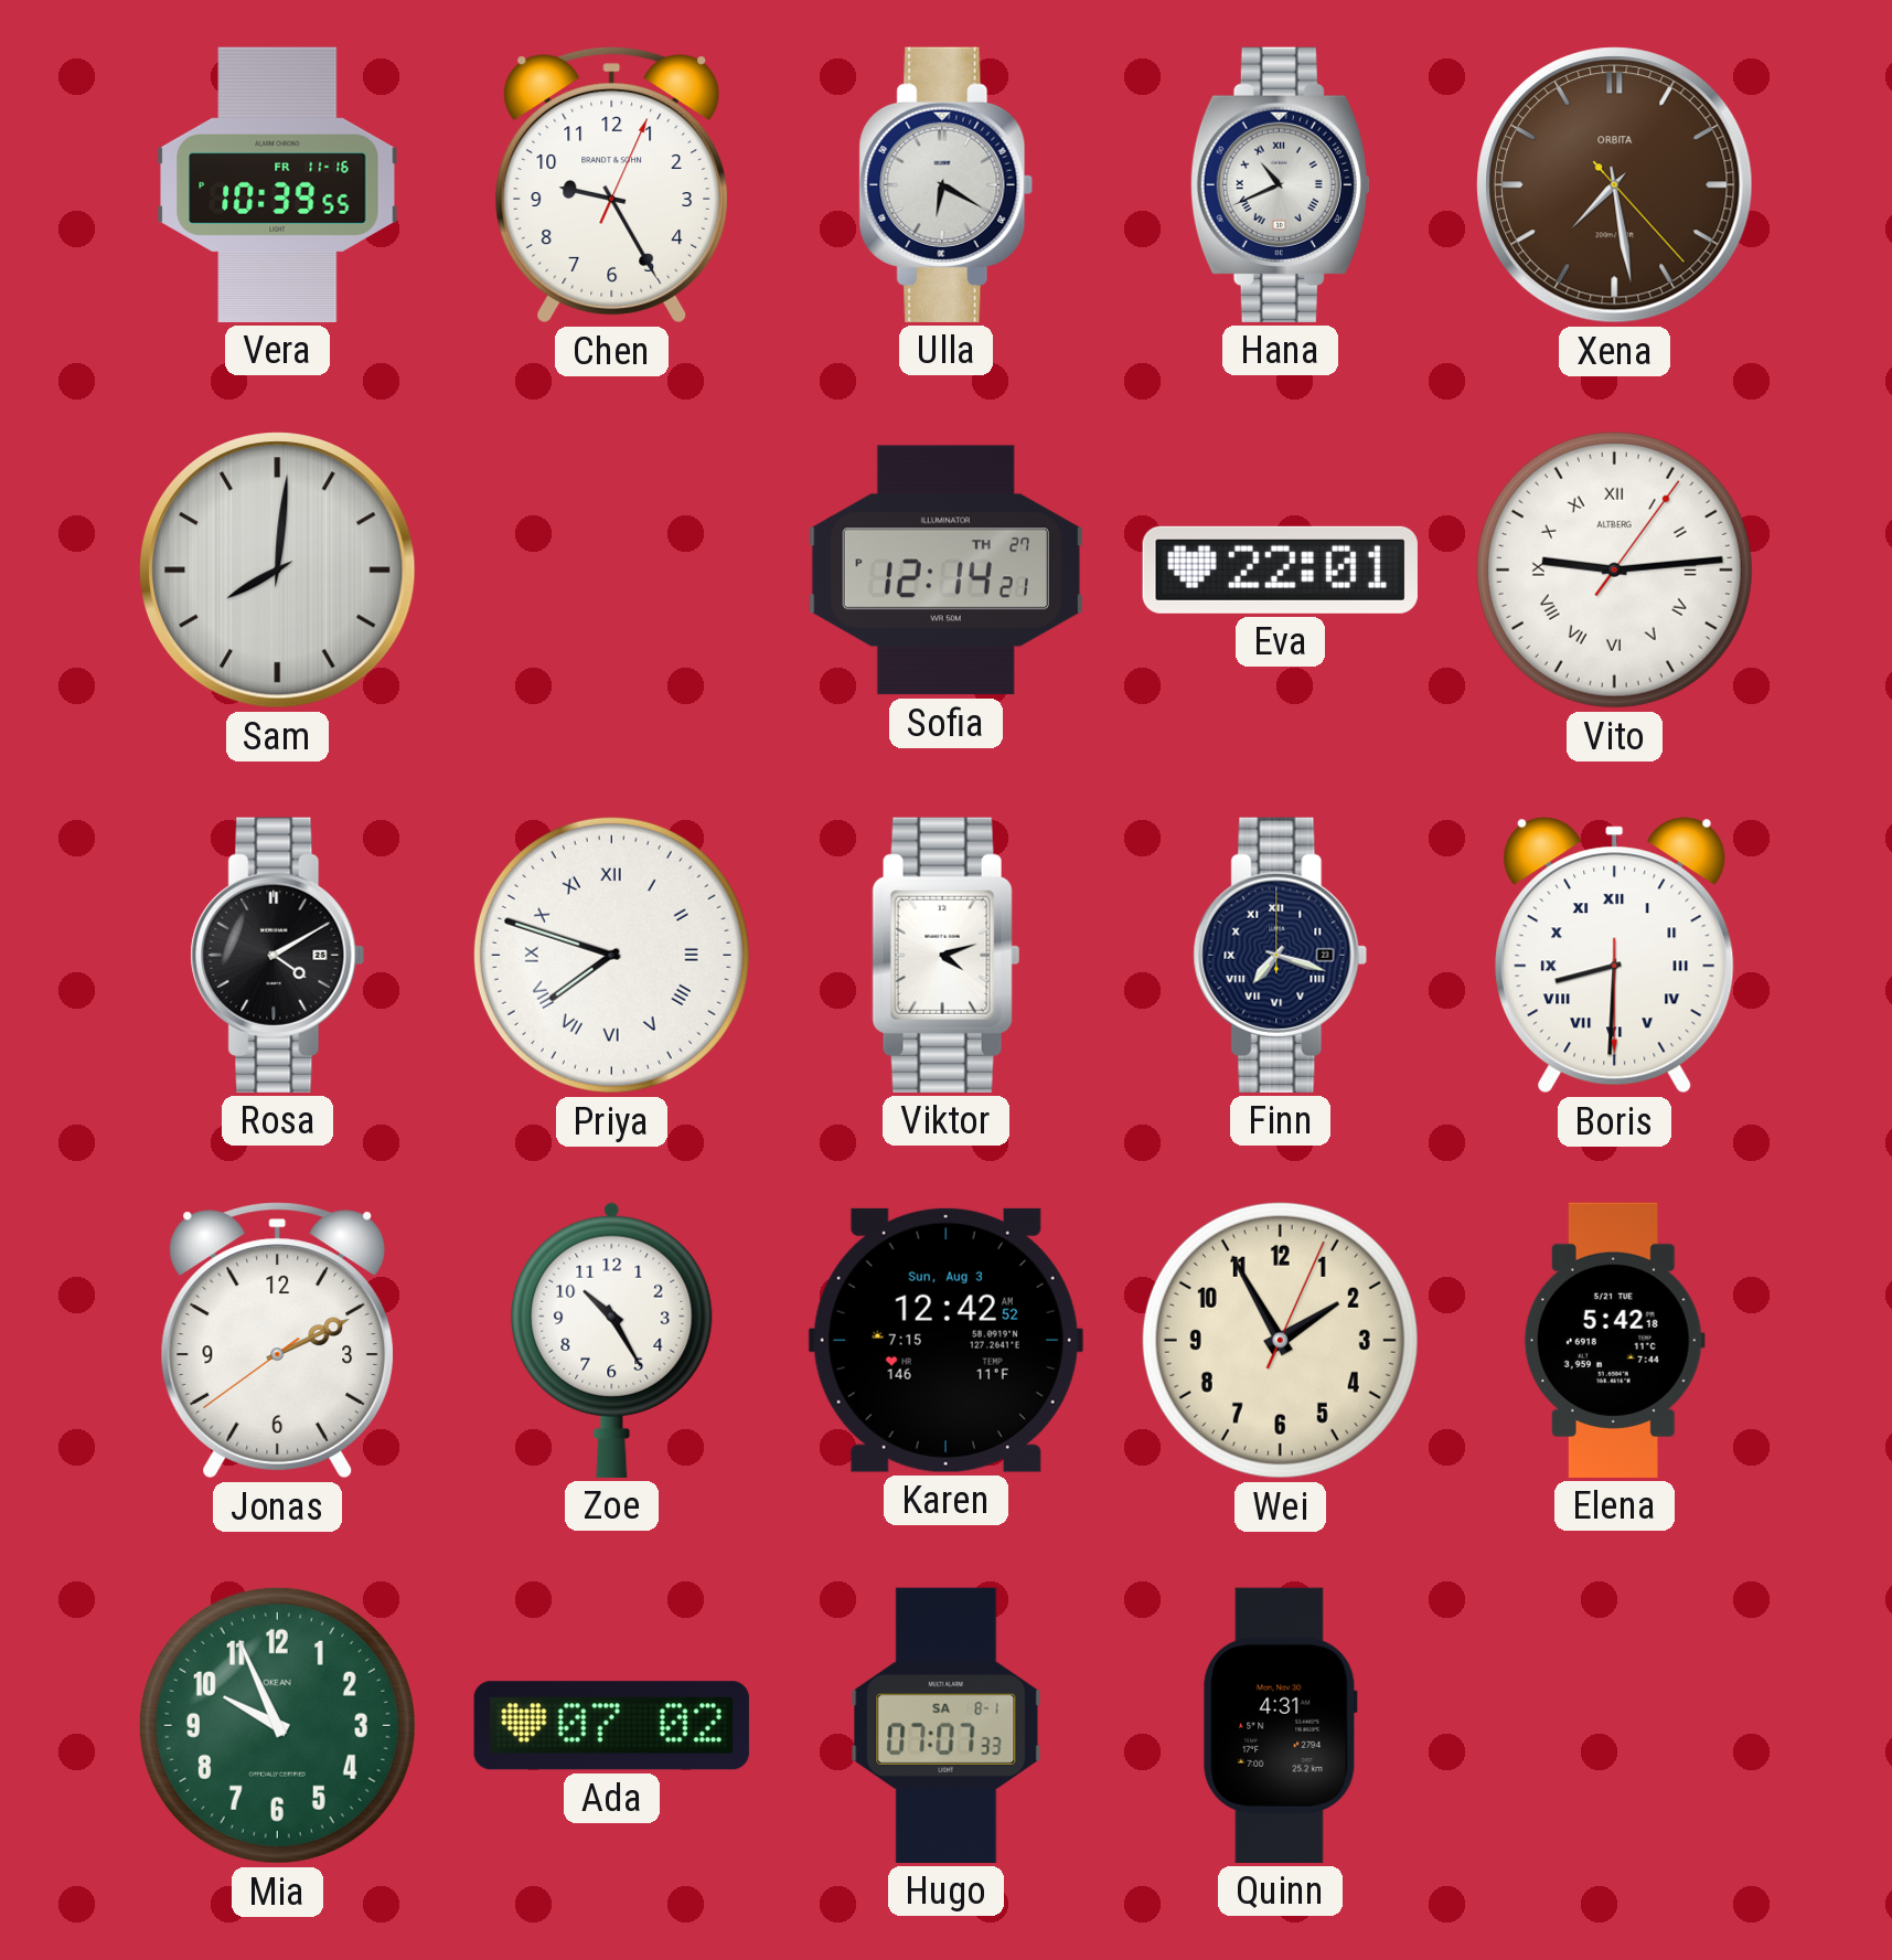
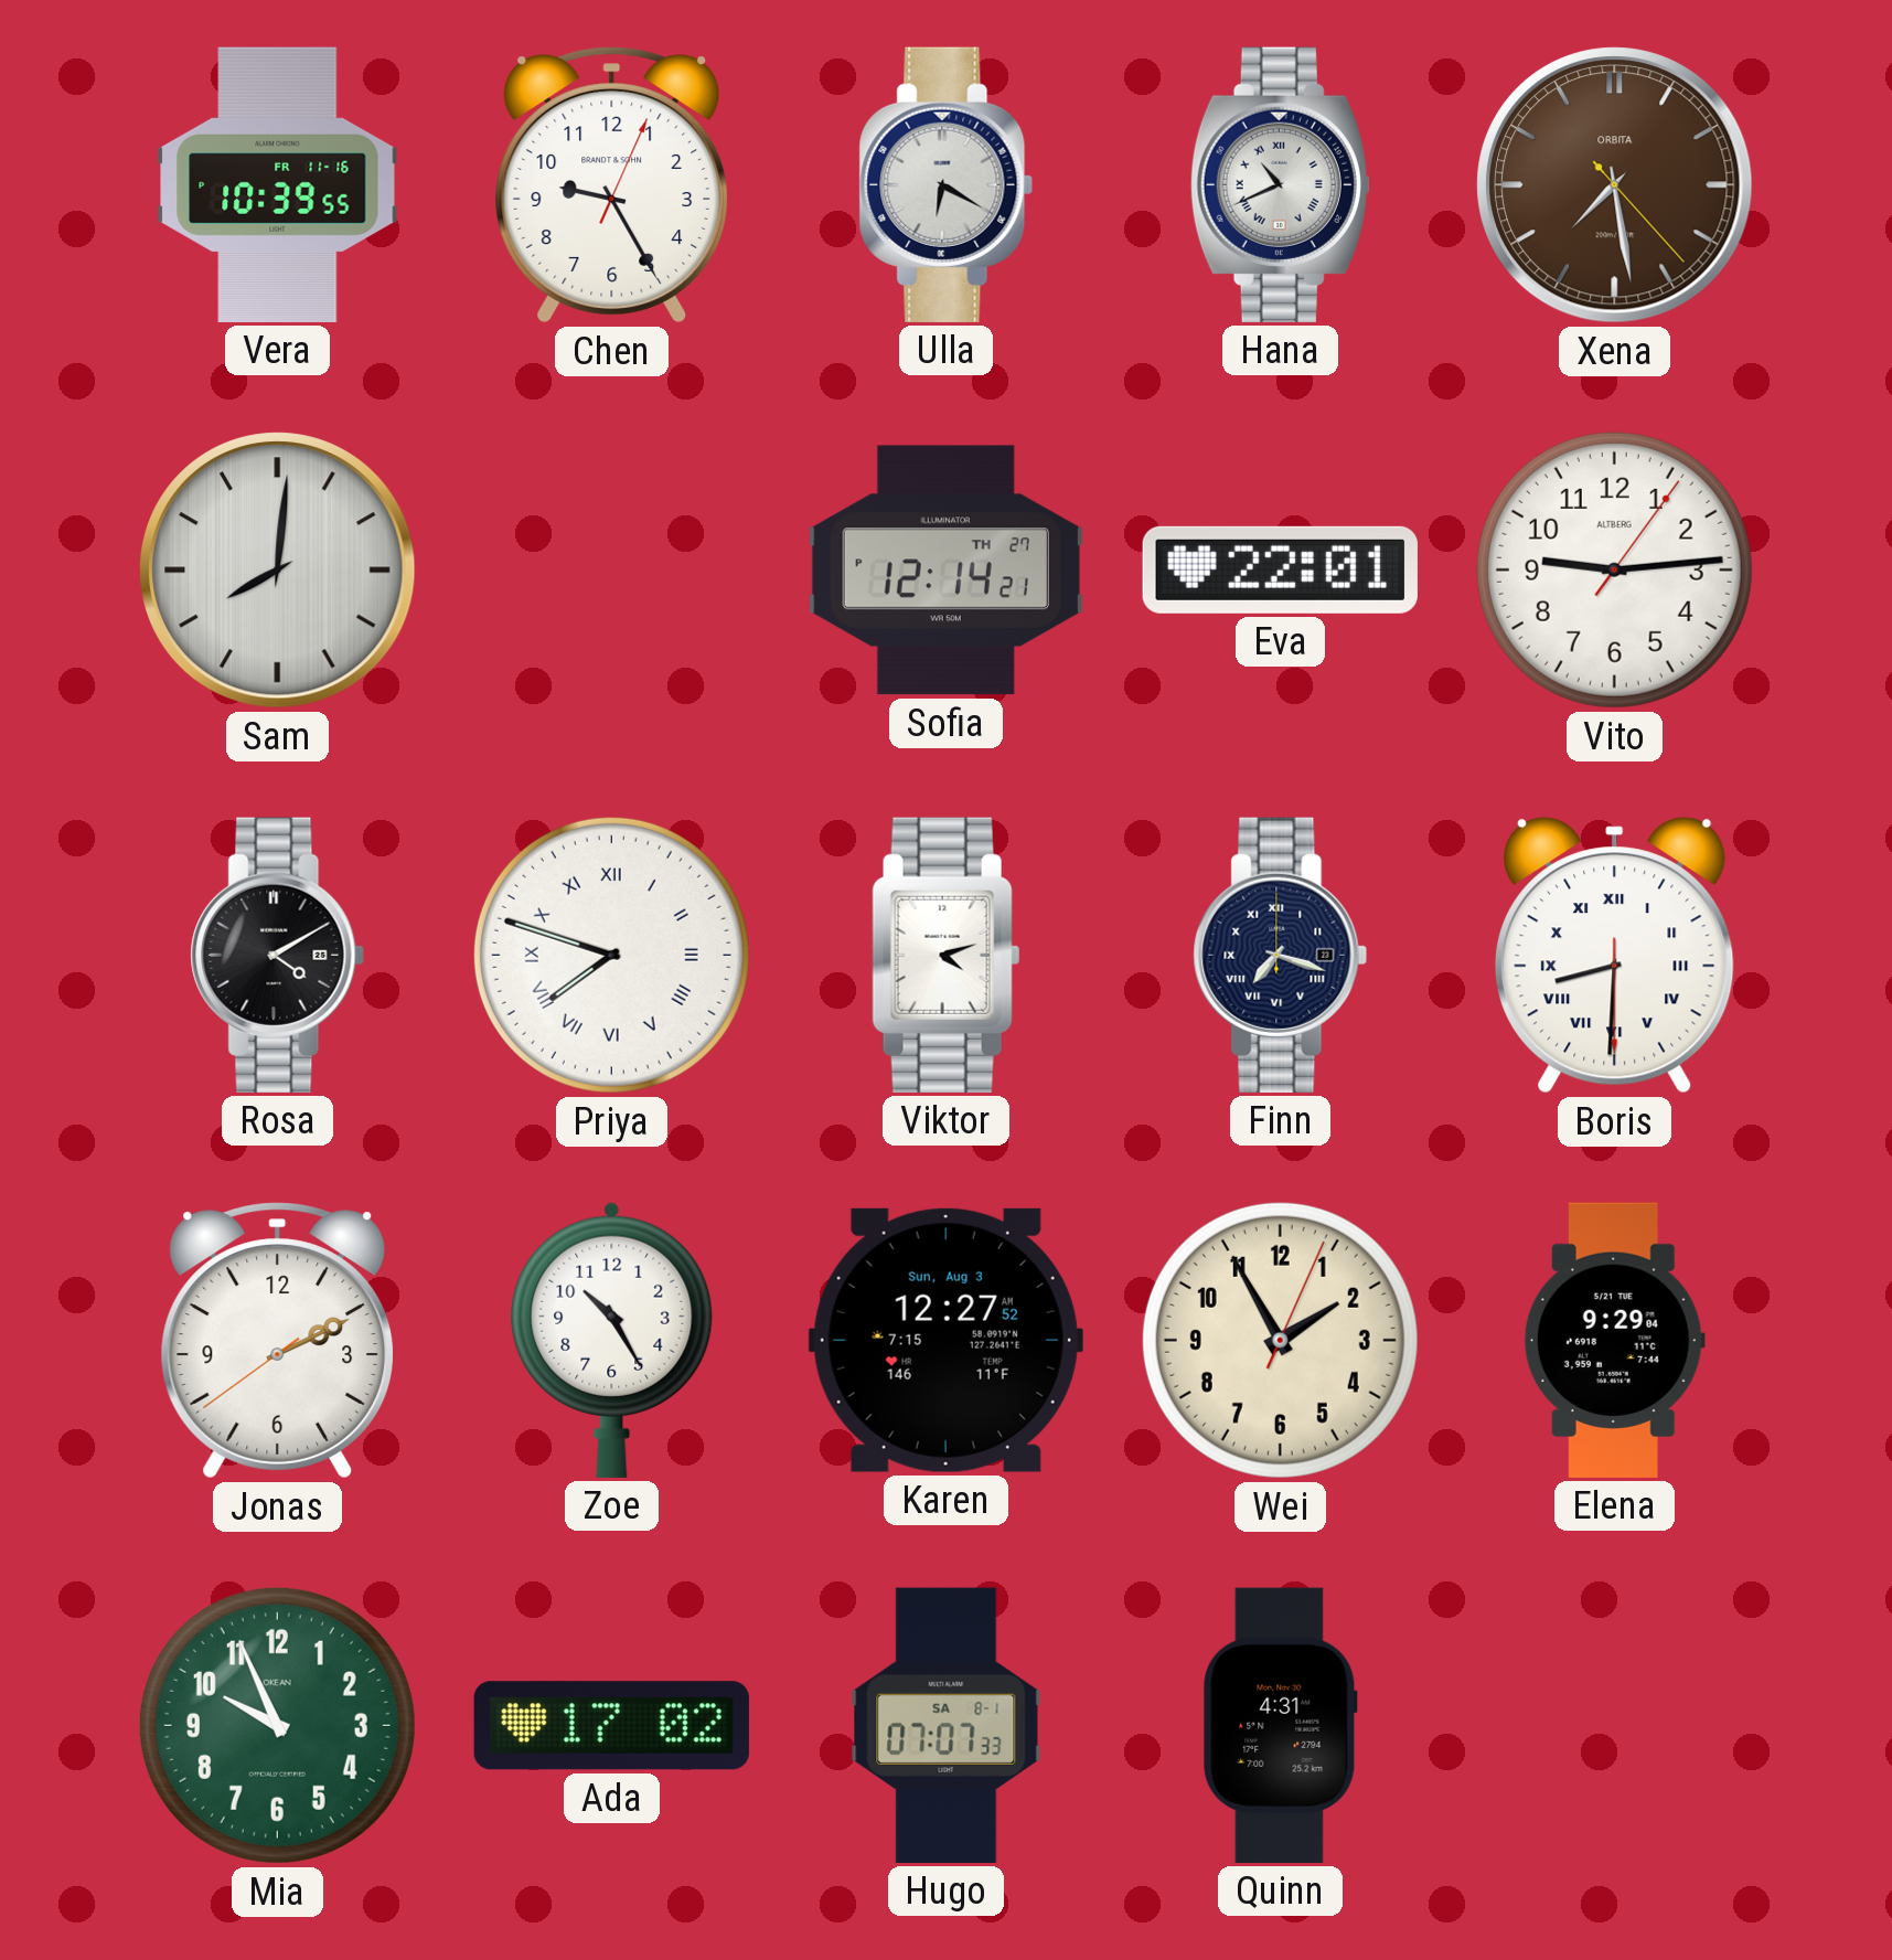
Vito numerals: Roman -> Arabic
Karen: 12:42 -> 12:27
Elena: 5:42 -> 9:29
Ada: 07:02 -> 17:02
